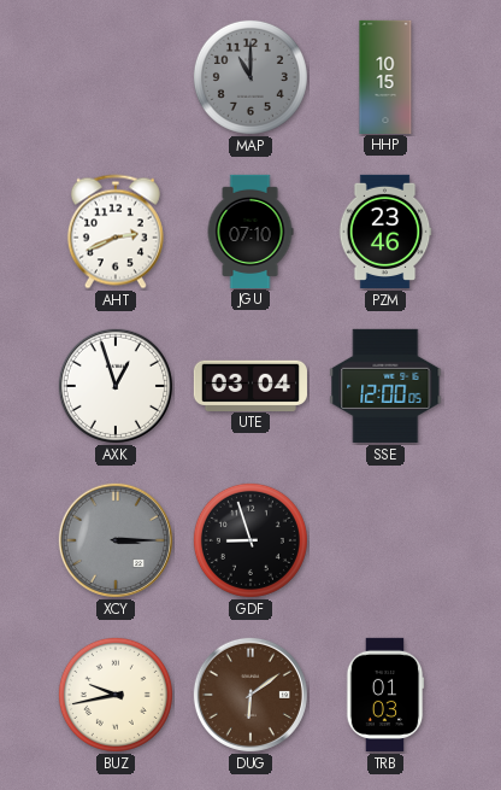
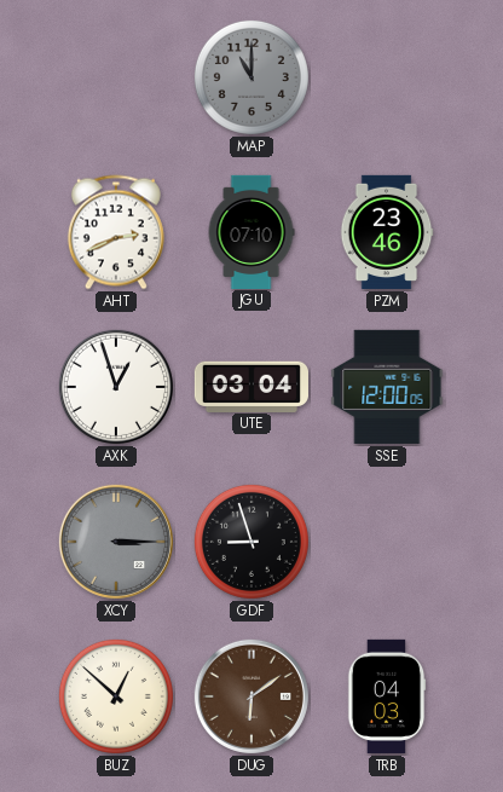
HHP: 10:15 -> none
BUZ: 9:43 -> 12:52
TRB: 01:03 -> 04:03
